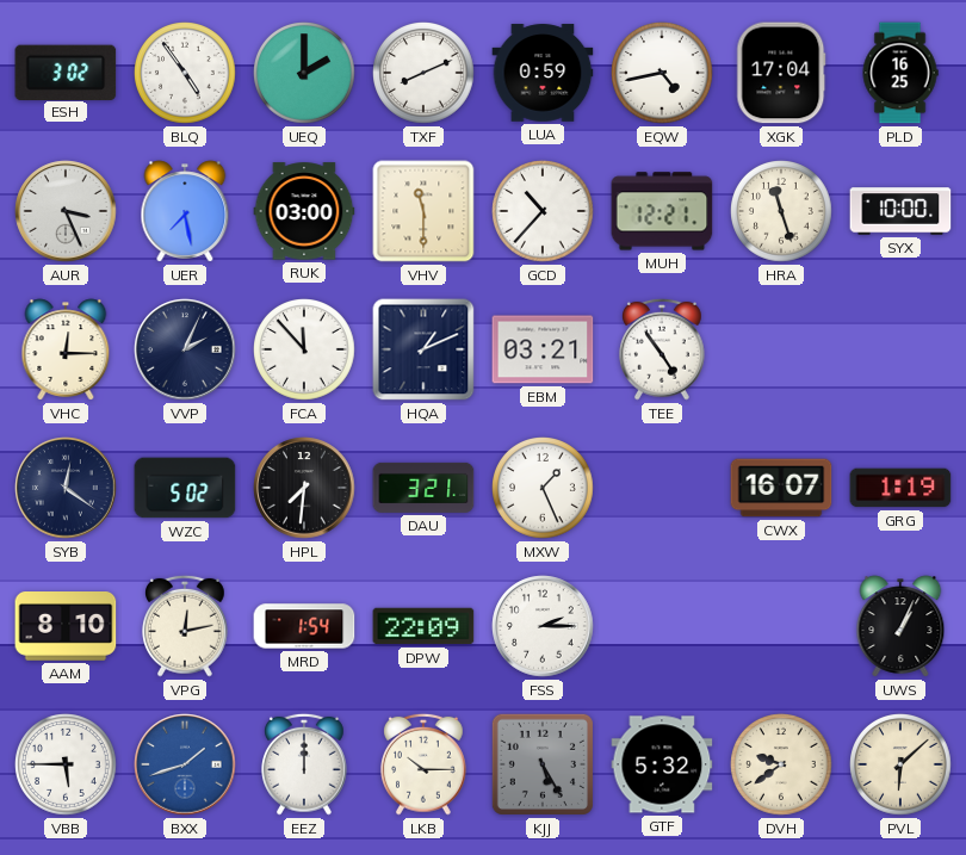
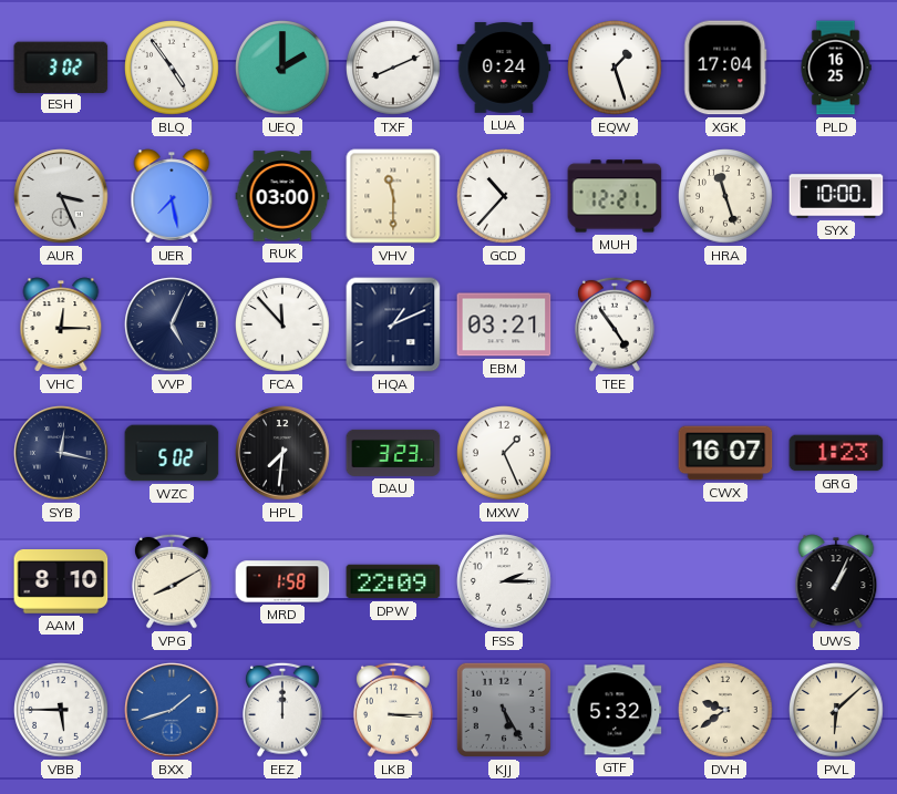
LUA: 0:59 -> 0:24
EQW: 4:43 -> 1:27
VVP: 2:04 -> 5:04
SYB: 12:21 -> 12:17
DAU: 3:21 -> 3:23
GRG: 1:19 -> 1:23
VPG: 12:13 -> 8:10
MRD: 1:54 -> 1:58
LKB: 10:15 -> 3:15
